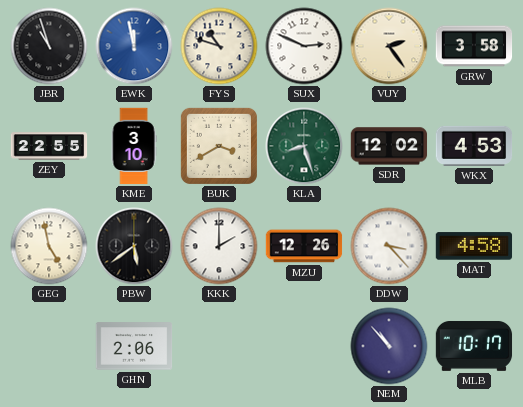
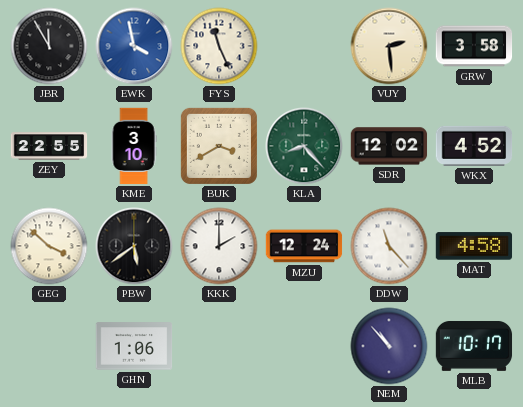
JBR: 10:57 -> 11:55
EWK: 11:58 -> 3:58
FYS: 10:48 -> 11:26
SUX: 2:49 -> none
VUY: 2:24 -> 2:29
KLA: 8:27 -> 8:23
WKX: 4:53 -> 4:52
GEG: 4:58 -> 3:52
MZU: 12:26 -> 12:24
DDW: 3:23 -> 11:23
GHN: 2:06 -> 1:06
